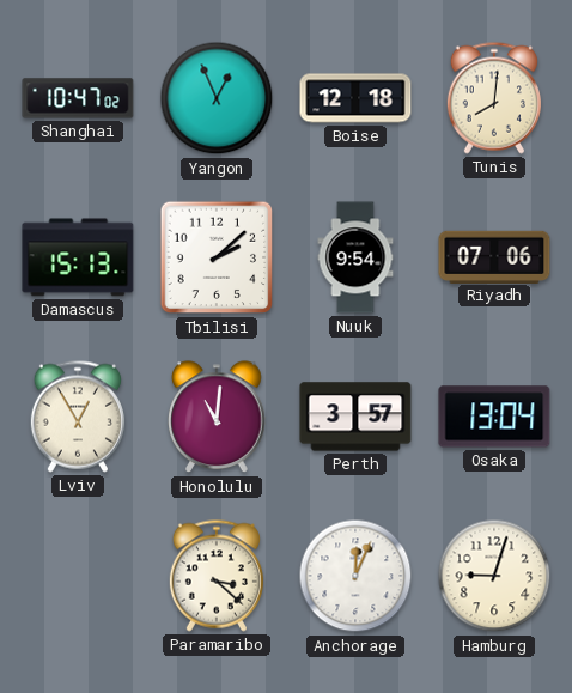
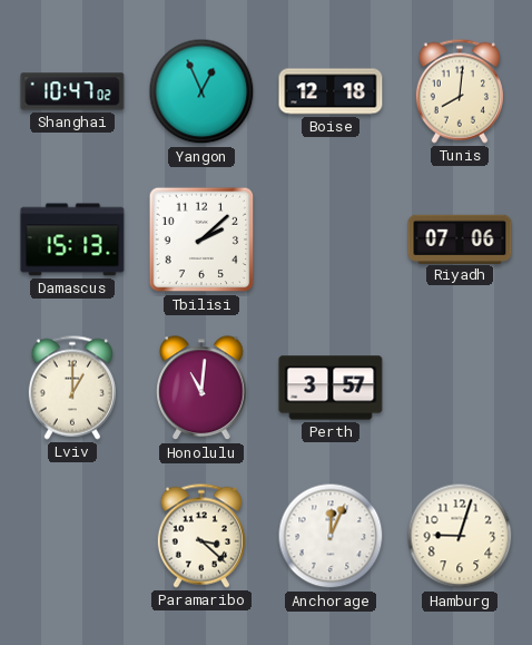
Nuuk: 9:54 -> none
Lviv: 12:55 -> 1:00
Osaka: 13:04 -> none
